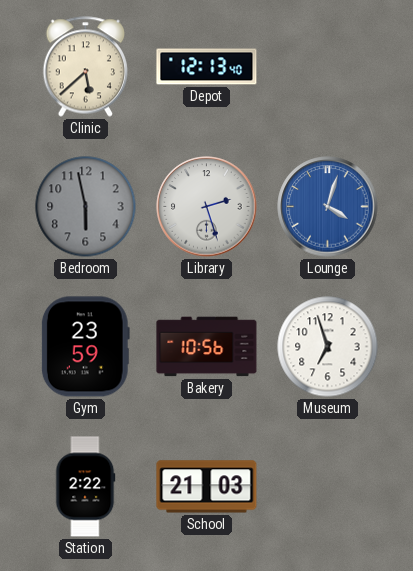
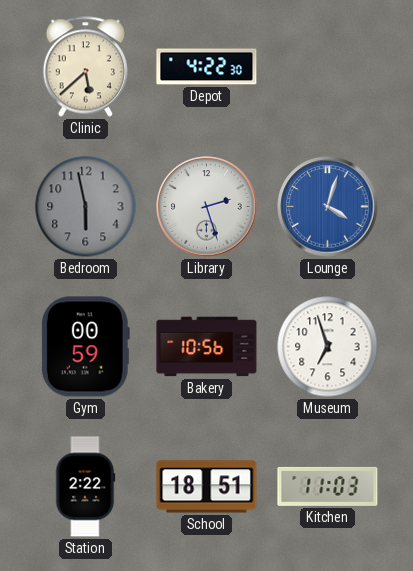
Depot: 12:13 -> 4:22
Gym: 23:59 -> 00:59
School: 21:03 -> 18:51
Kitchen: none -> 11:03
